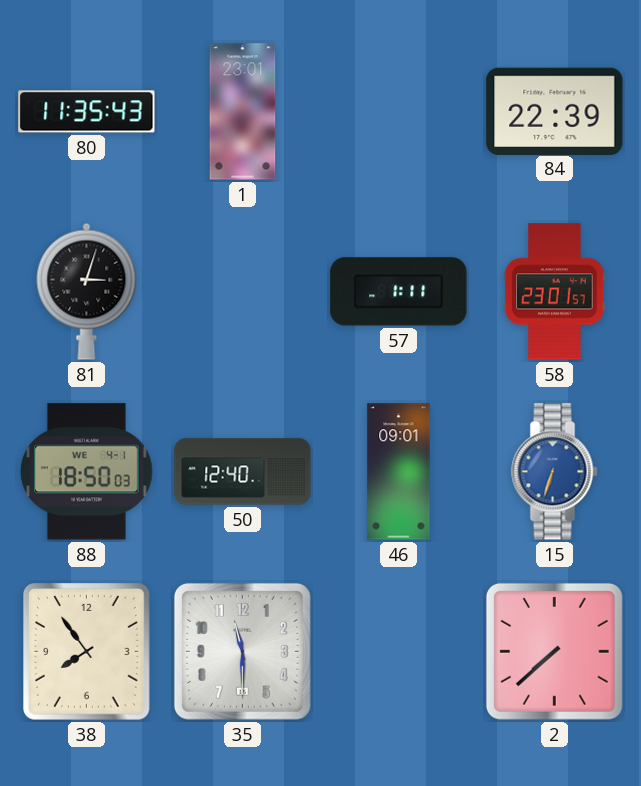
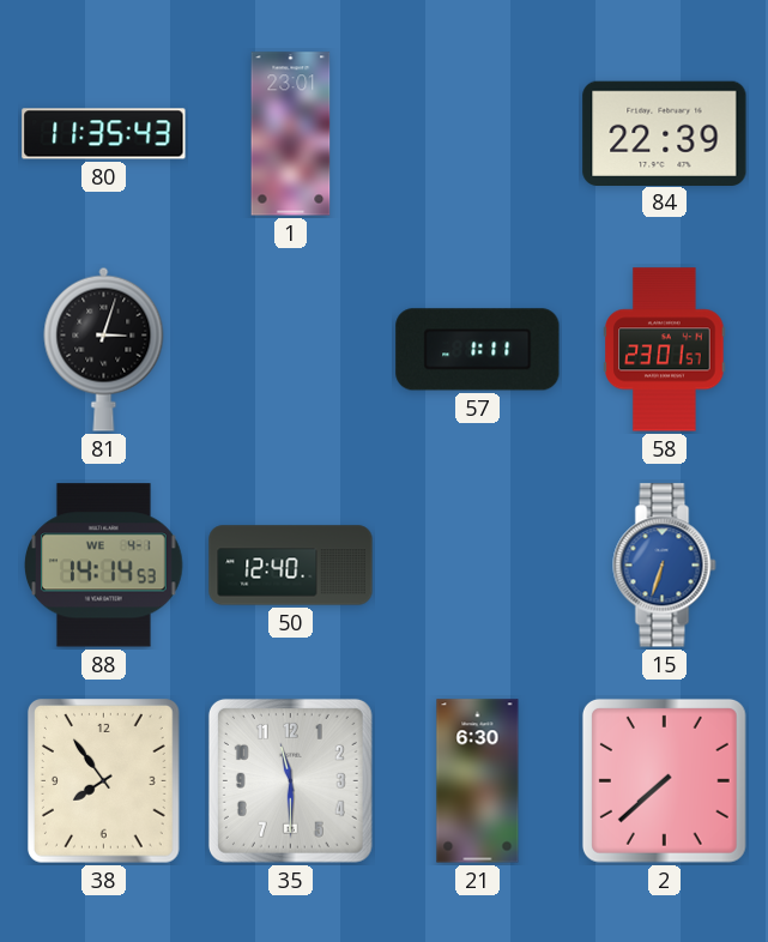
88: 18:50 -> 14:14
46: 09:01 -> none
21: none -> 6:30
